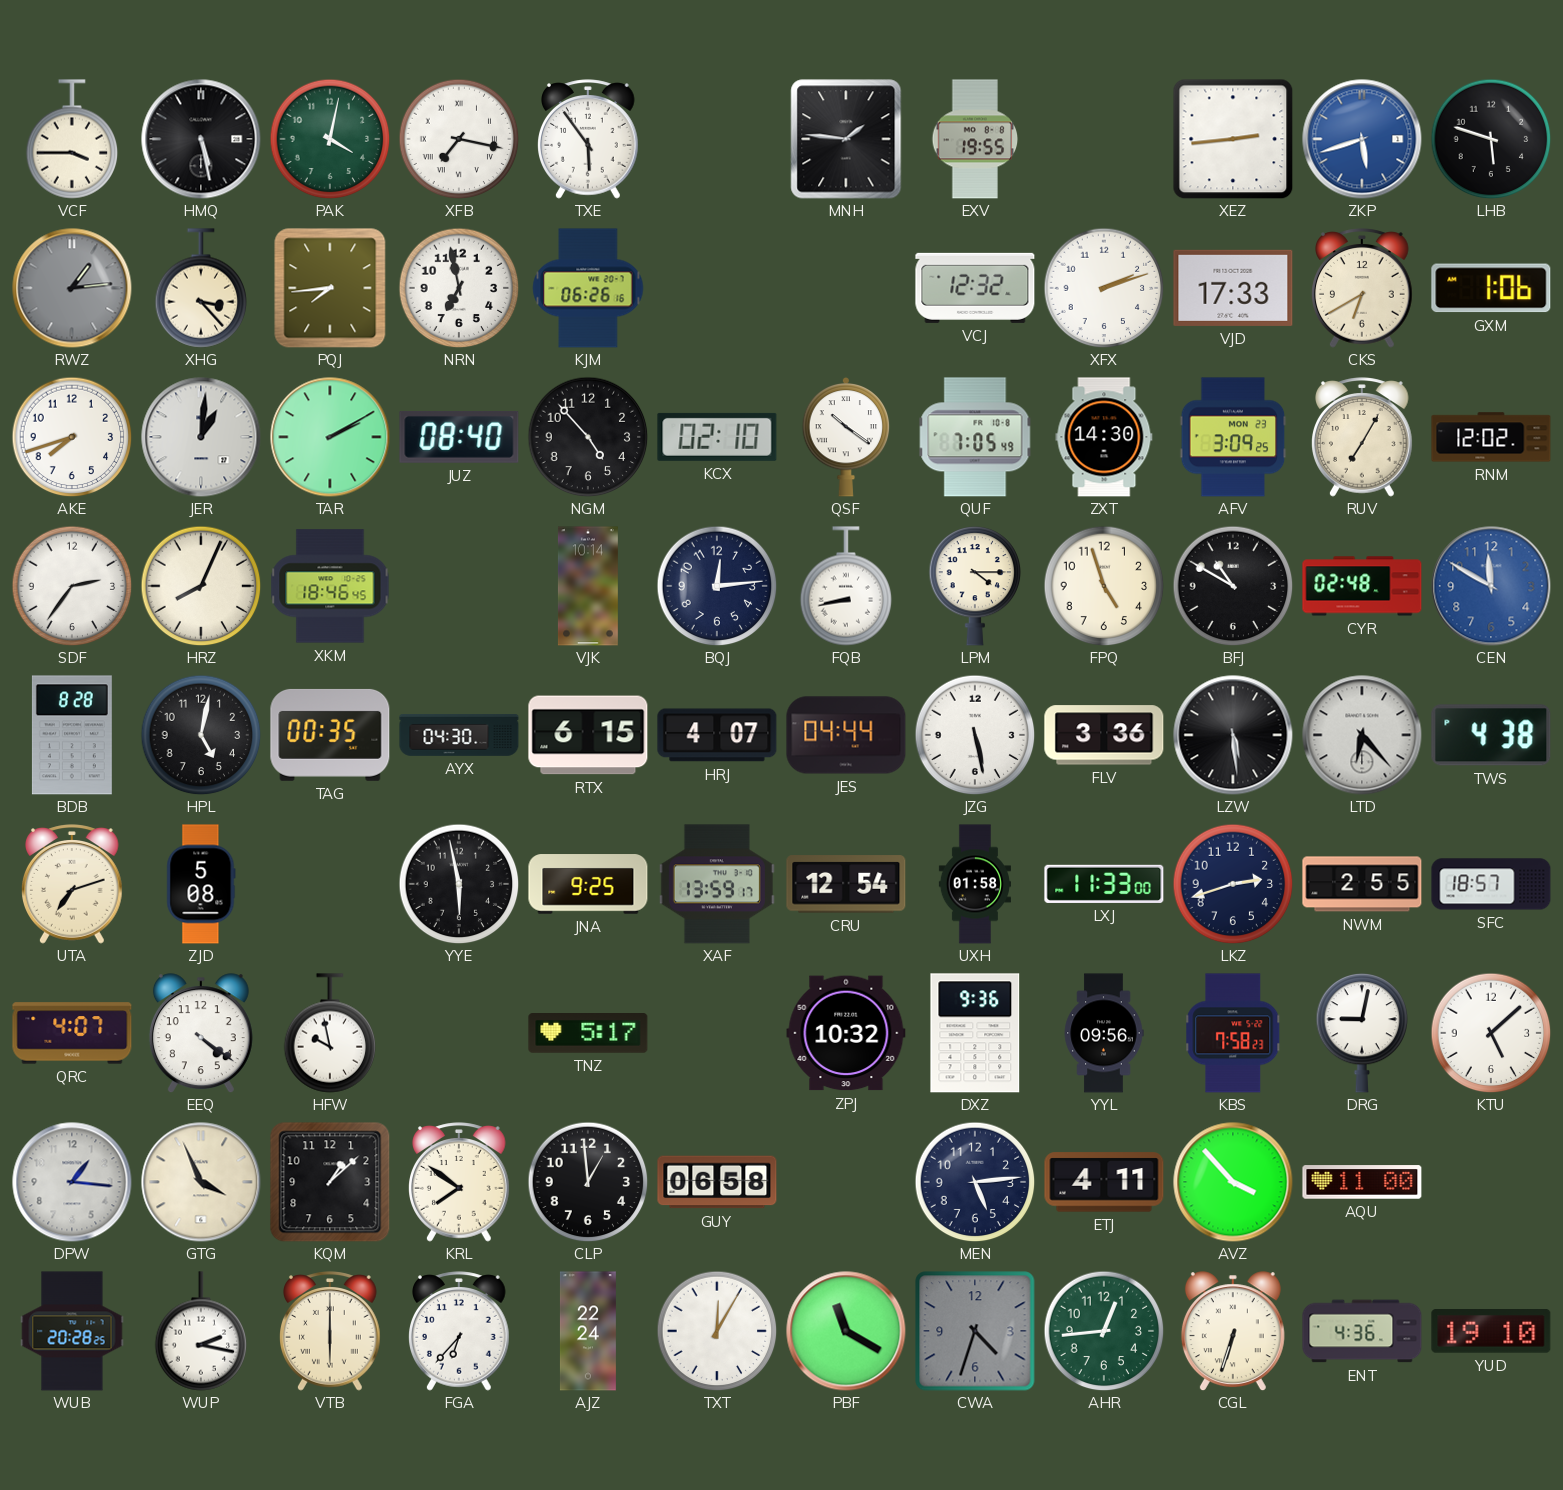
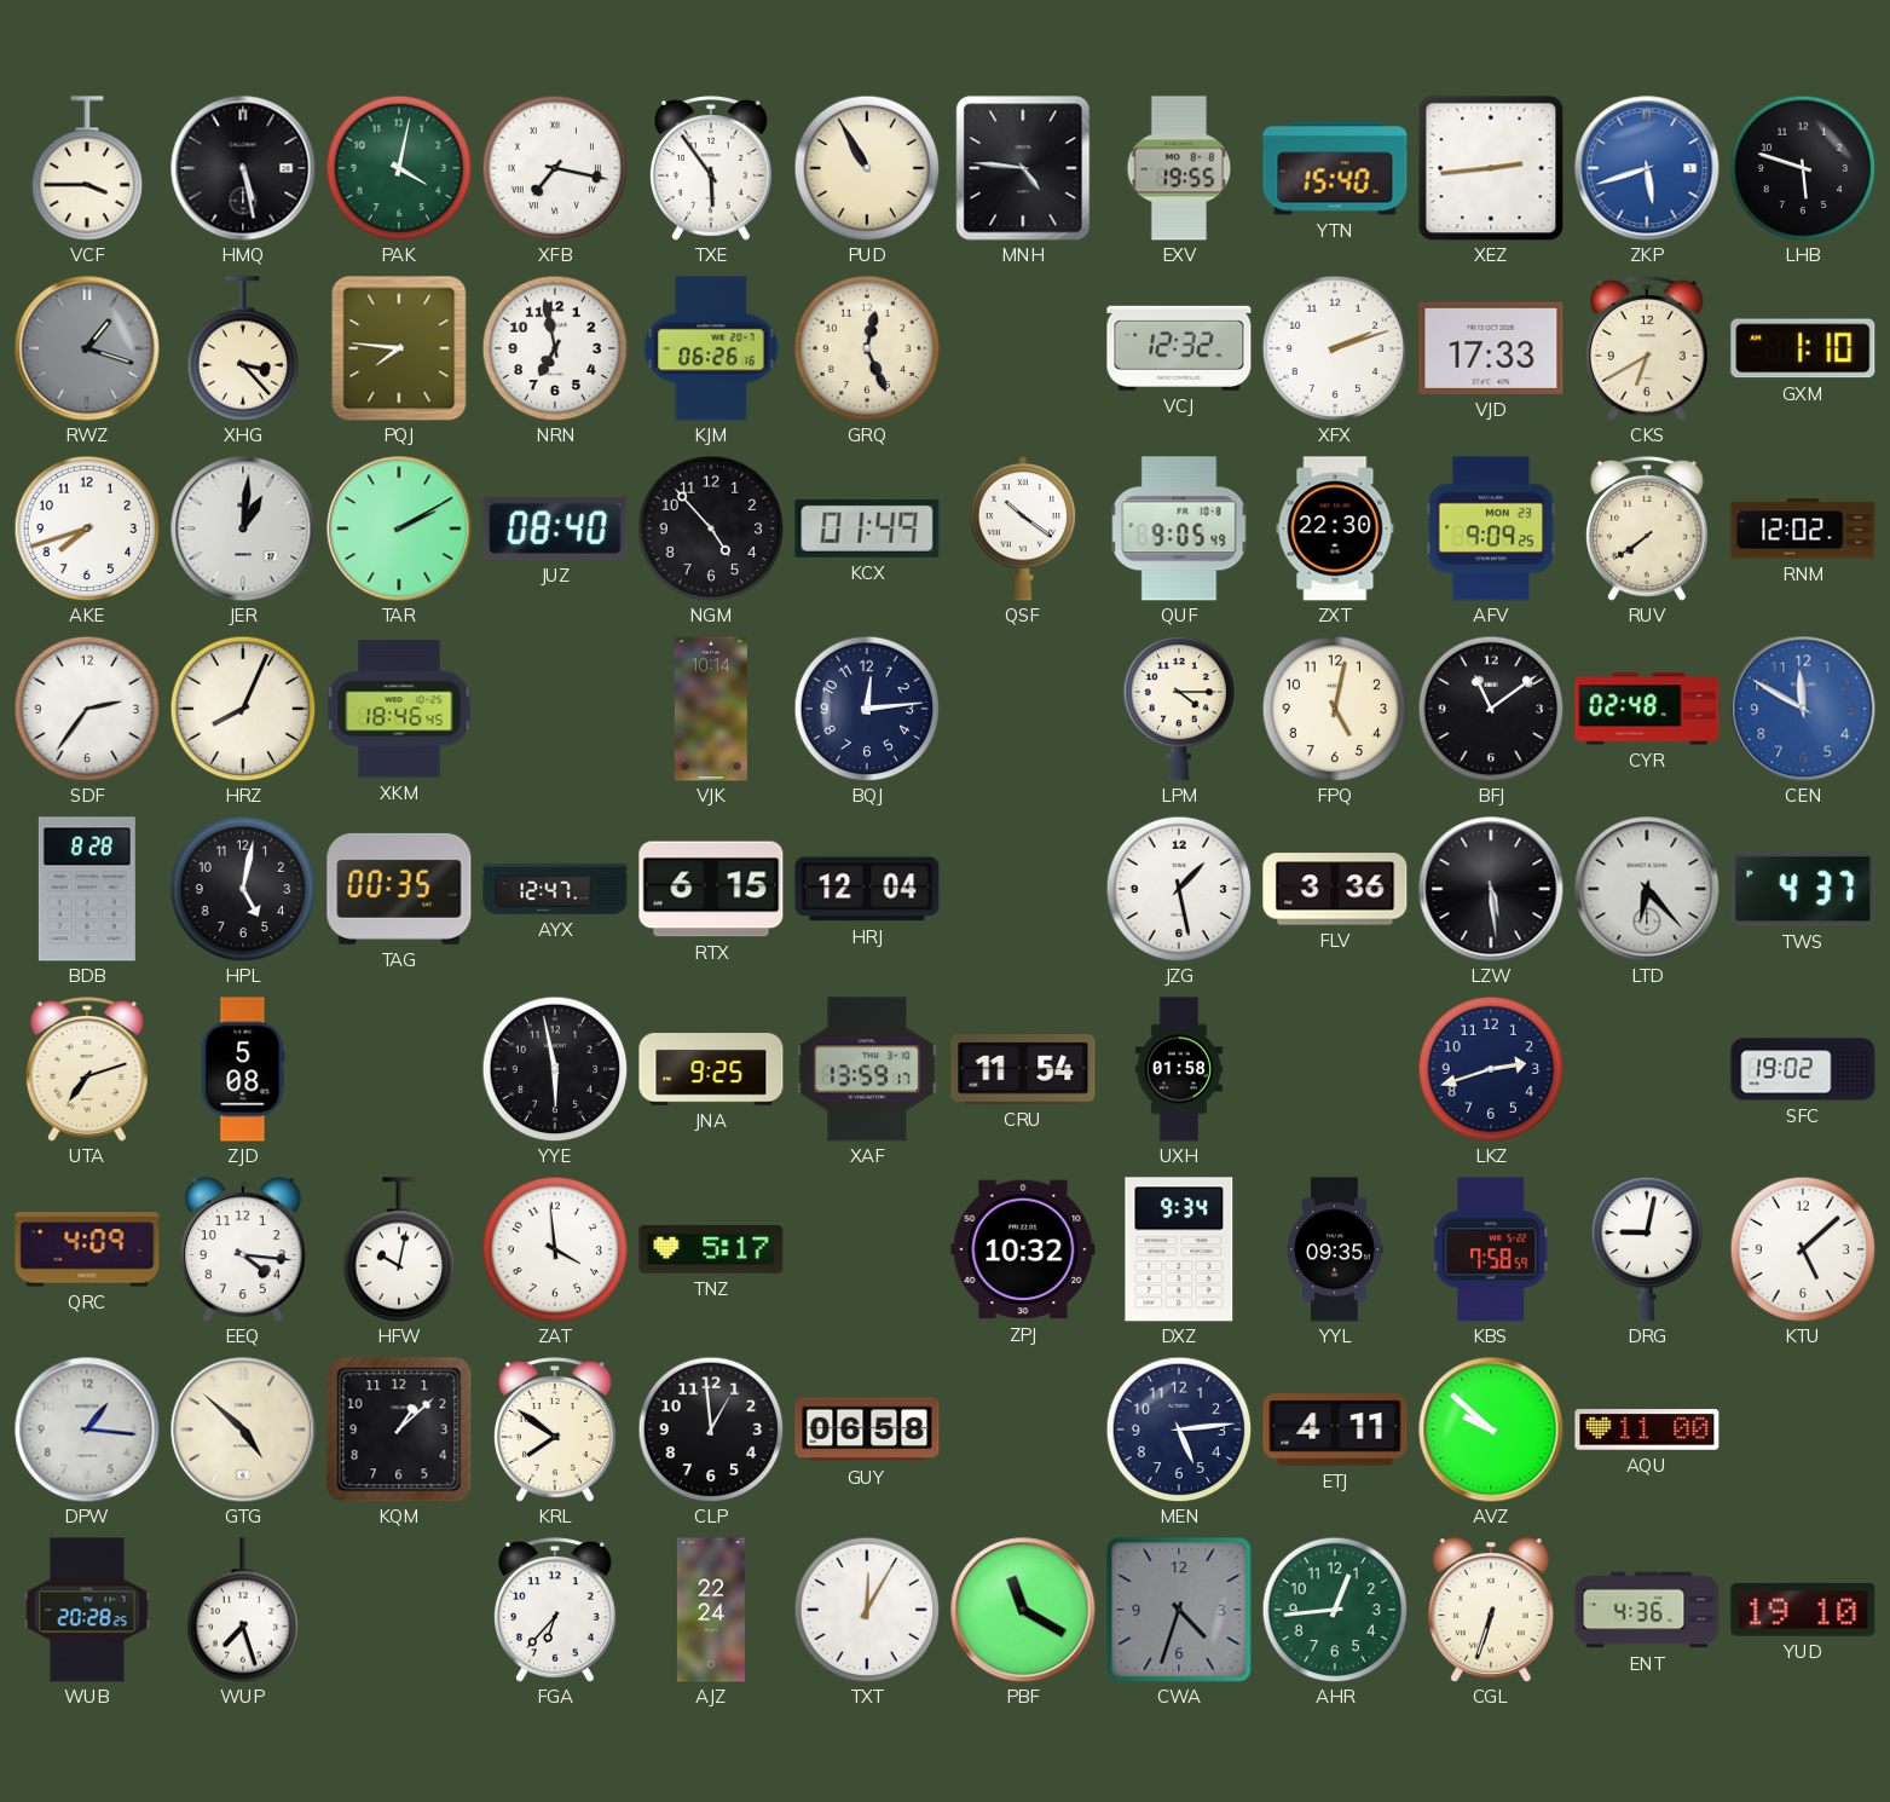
PUD: none -> 10:55
MNH: 1:46 -> 4:46
YTN: none -> 15:40
RWZ: 1:14 -> 1:18
PQJ: 7:44 -> 7:46
GRQ: none -> 12:26
GXM: 1:06 -> 1:10
KCX: 02:10 -> 01:49
QUF: 7:05 -> 9:05
ZXT: 14:30 -> 22:30
AFV: 3:09 -> 9:09
RUV: 7:05 -> 7:39
FQB: 8:43 -> none
FPQ: 4:57 -> 5:02
BFJ: 10:50 -> 11:09
AYX: 04:30 -> 12:47
HRJ: 4:07 -> 12:04
JES: 04:44 -> none
JZG: 5:28 -> 1:28
TWS: 4:38 -> 4:37
CRU: 12:54 -> 11:54
LXJ: 11:33 -> none
NWM: 2:55 -> none
SFC: 18:57 -> 19:02
QRC: 4:07 -> 4:09
EEQ: 4:21 -> 4:16
HFW: 9:58 -> 10:02
ZAT: none -> 3:59
DXZ: 9:36 -> 9:34
YYL: 09:56 -> 09:35
KBS: 7:58:23 -> 7:58:59
GTG: 3:56 -> 4:52
AVZ: 3:53 -> 9:52
WUP: 2:17 -> 7:27
VTB: 6:00 -> none
